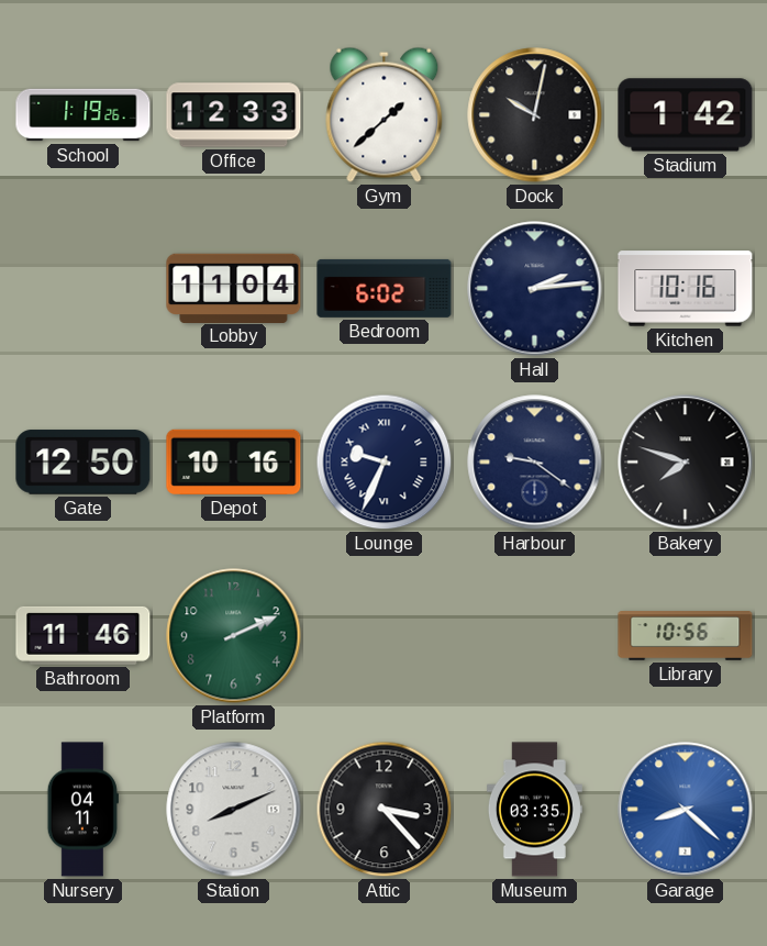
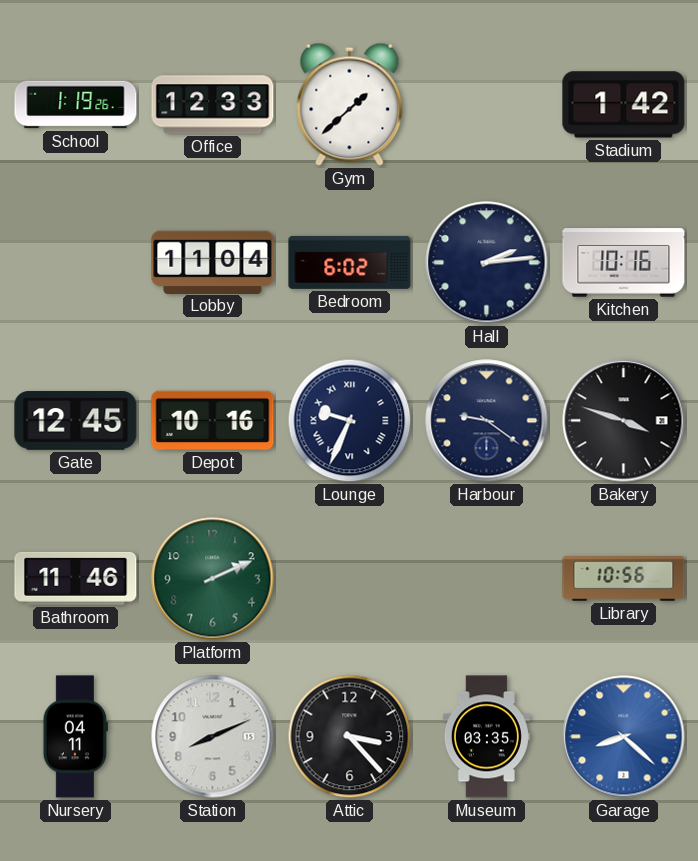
Dock: 10:02 -> none
Gate: 12:50 -> 12:45
Bakery: 7:48 -> 3:48
